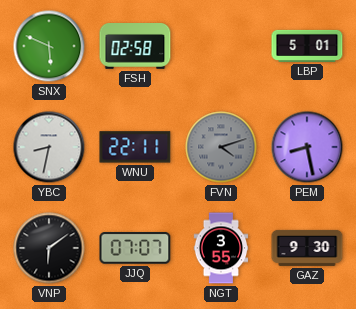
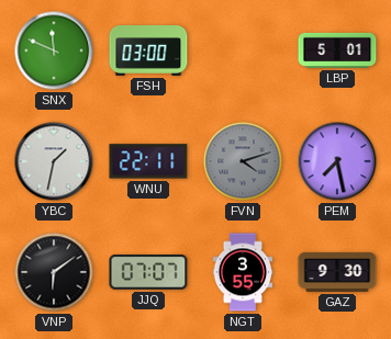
SNX: 5:49 -> 11:49
FSH: 02:58 -> 03:00
YBC: 8:32 -> 1:32
PEM: 8:28 -> 7:28
